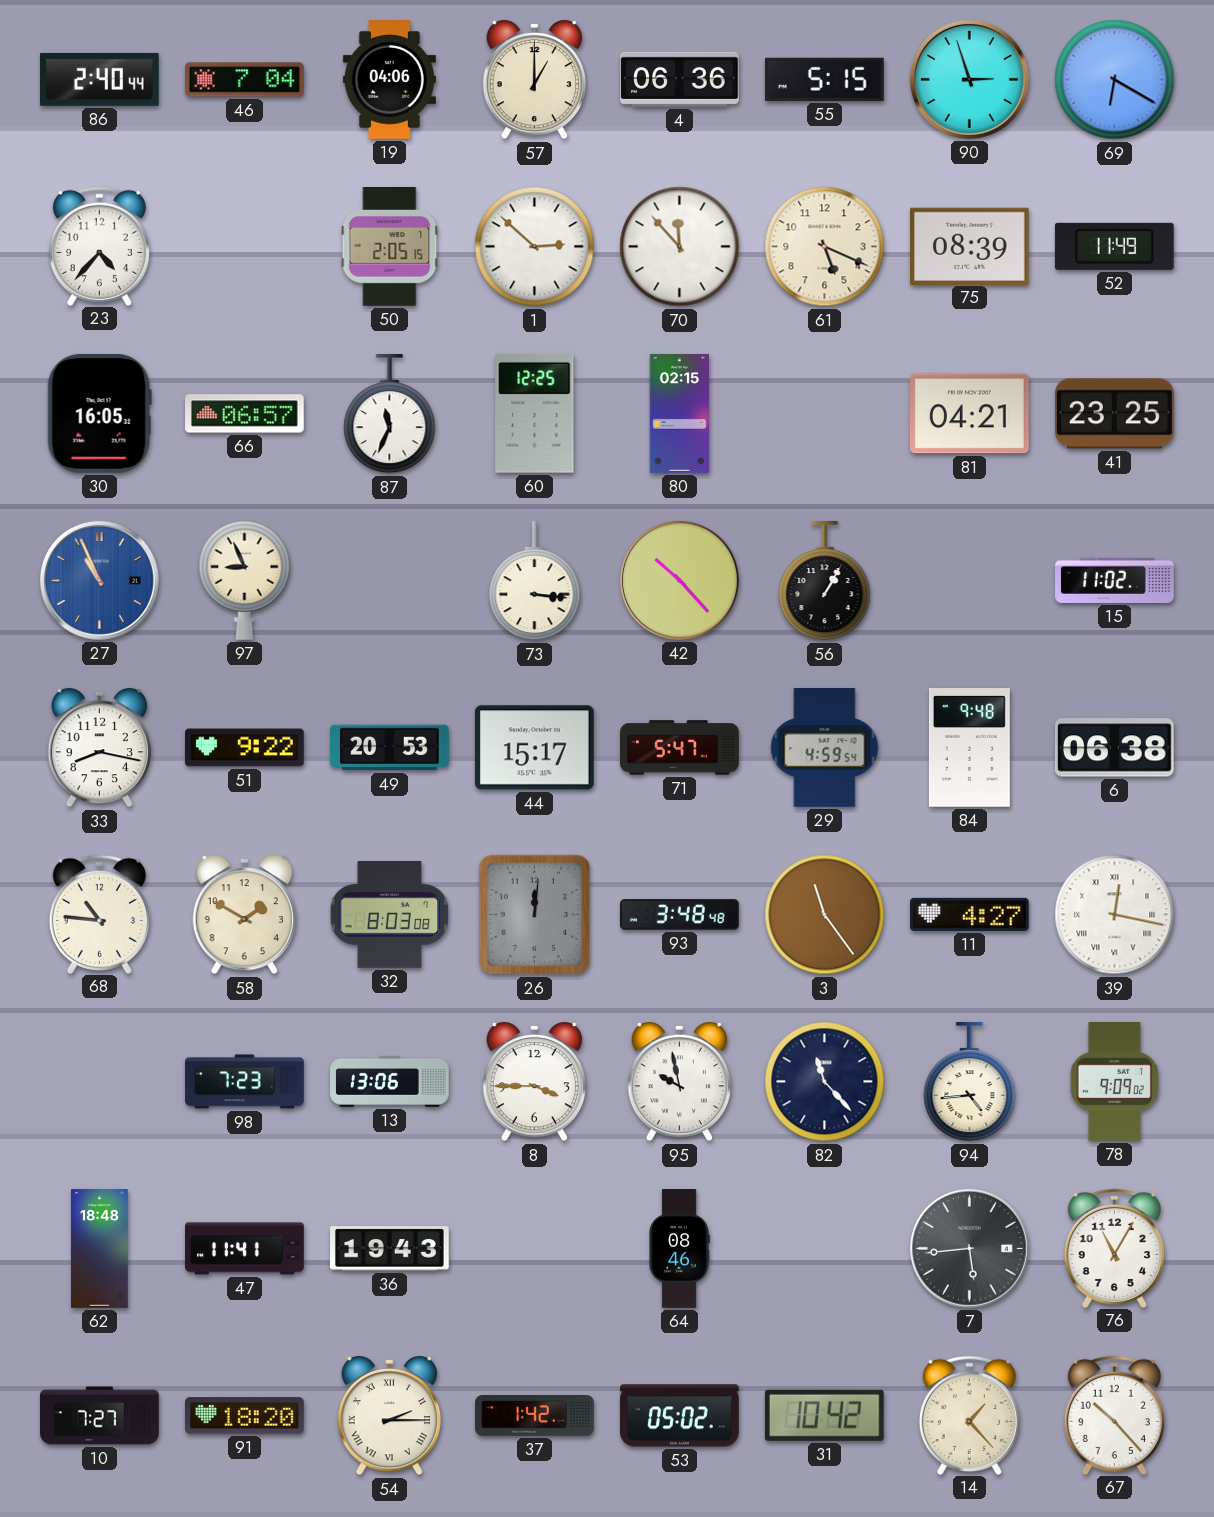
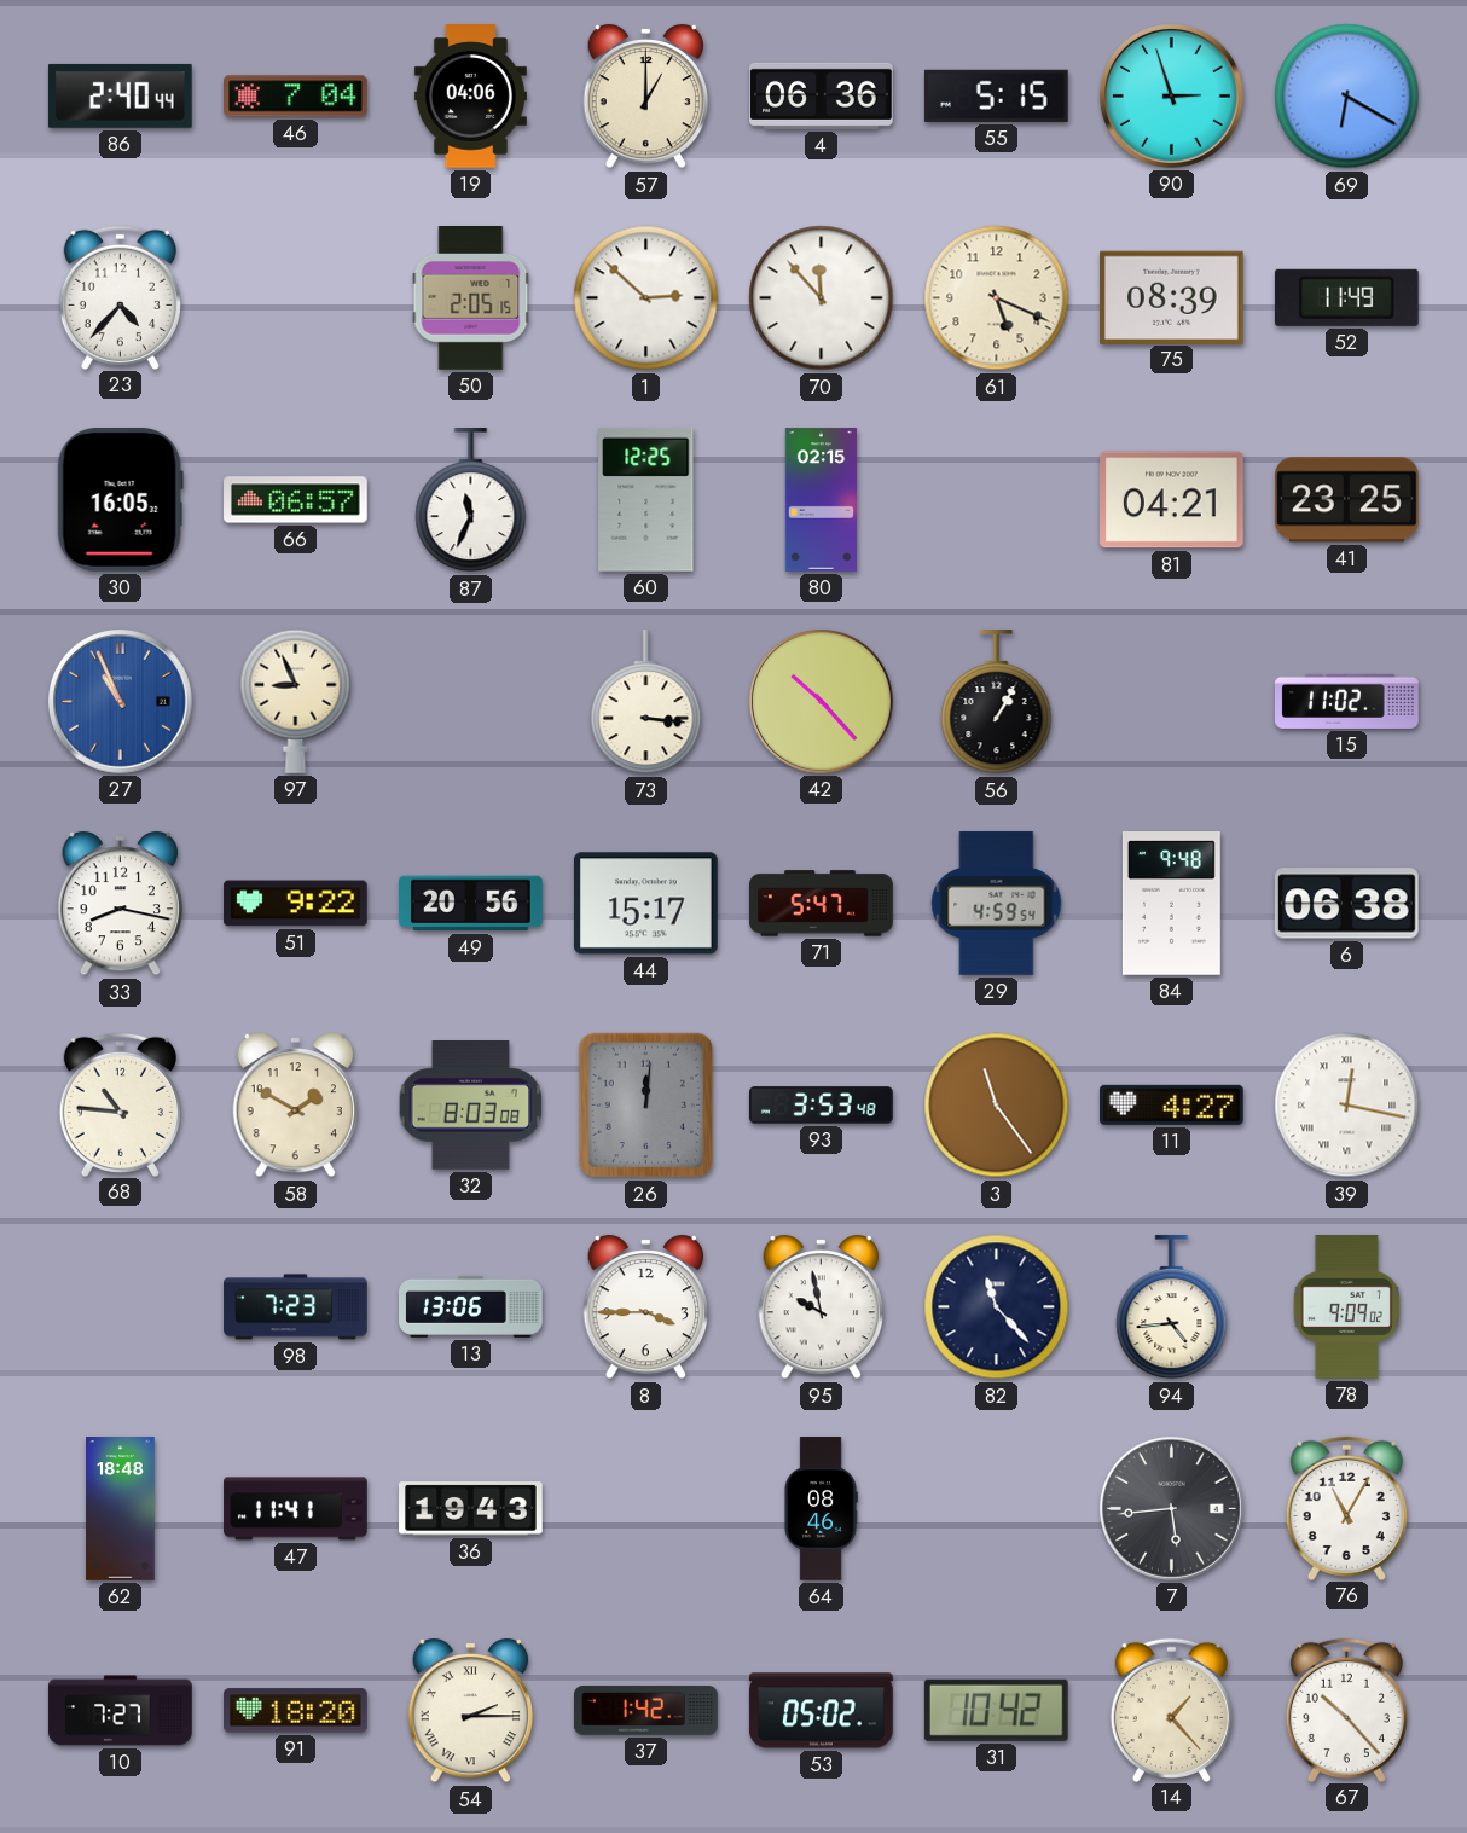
49: 20:53 -> 20:56
93: 3:48 -> 3:53
